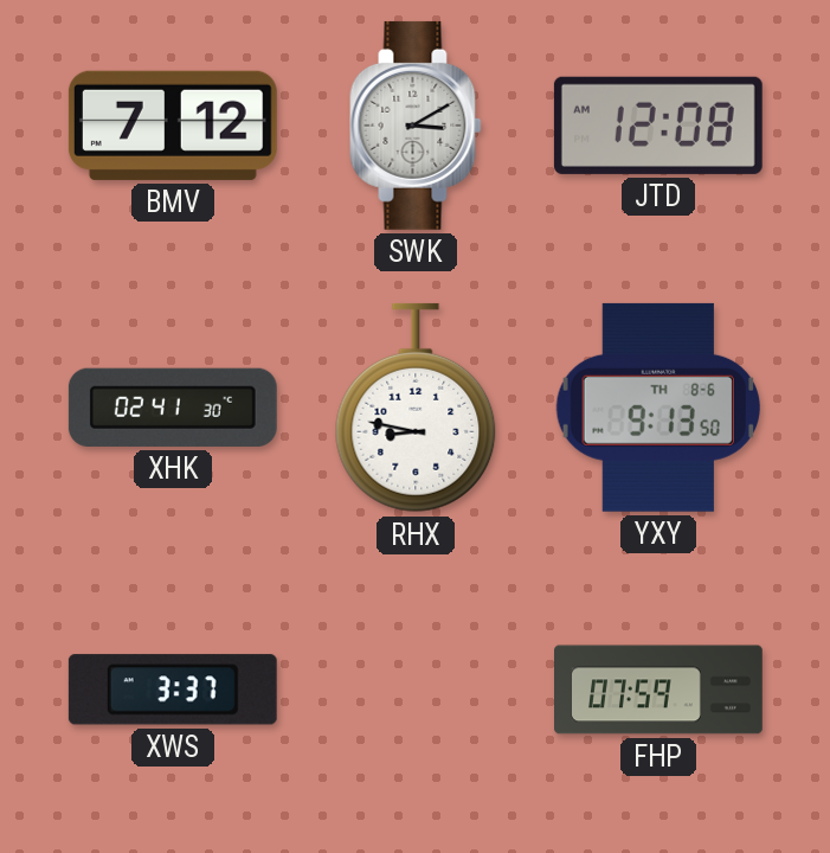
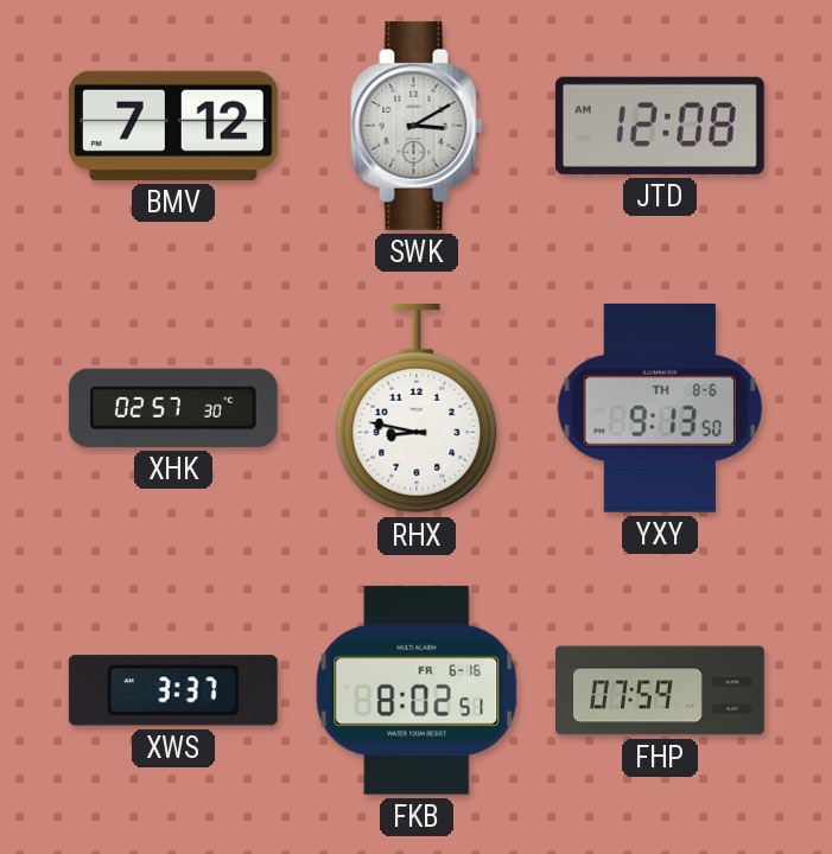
XHK: 02:41 -> 02:57
FKB: none -> 8:02
